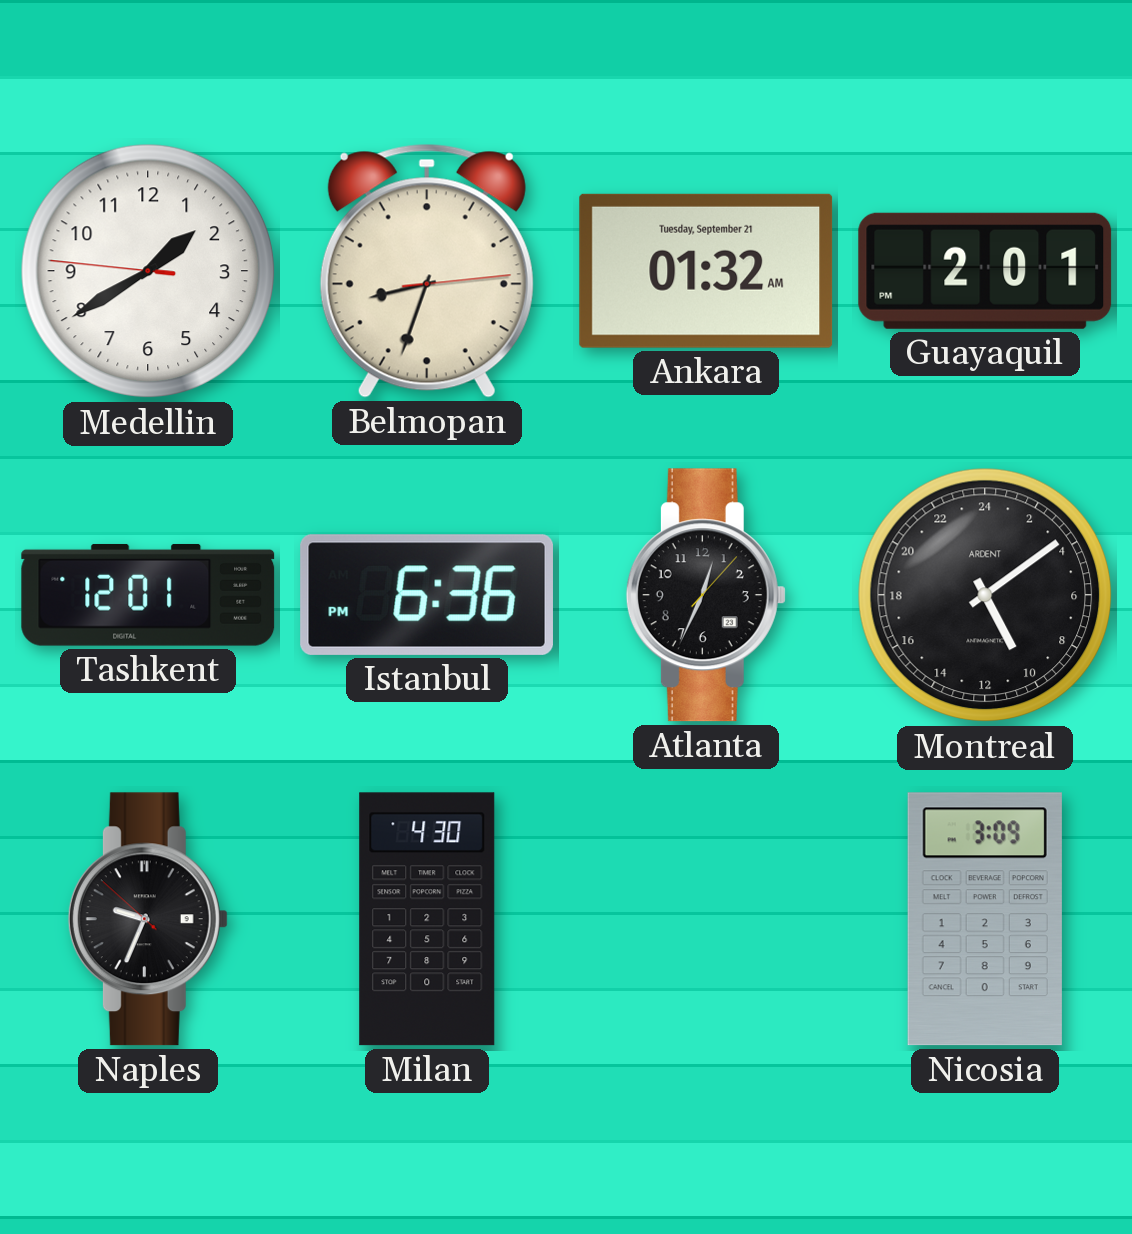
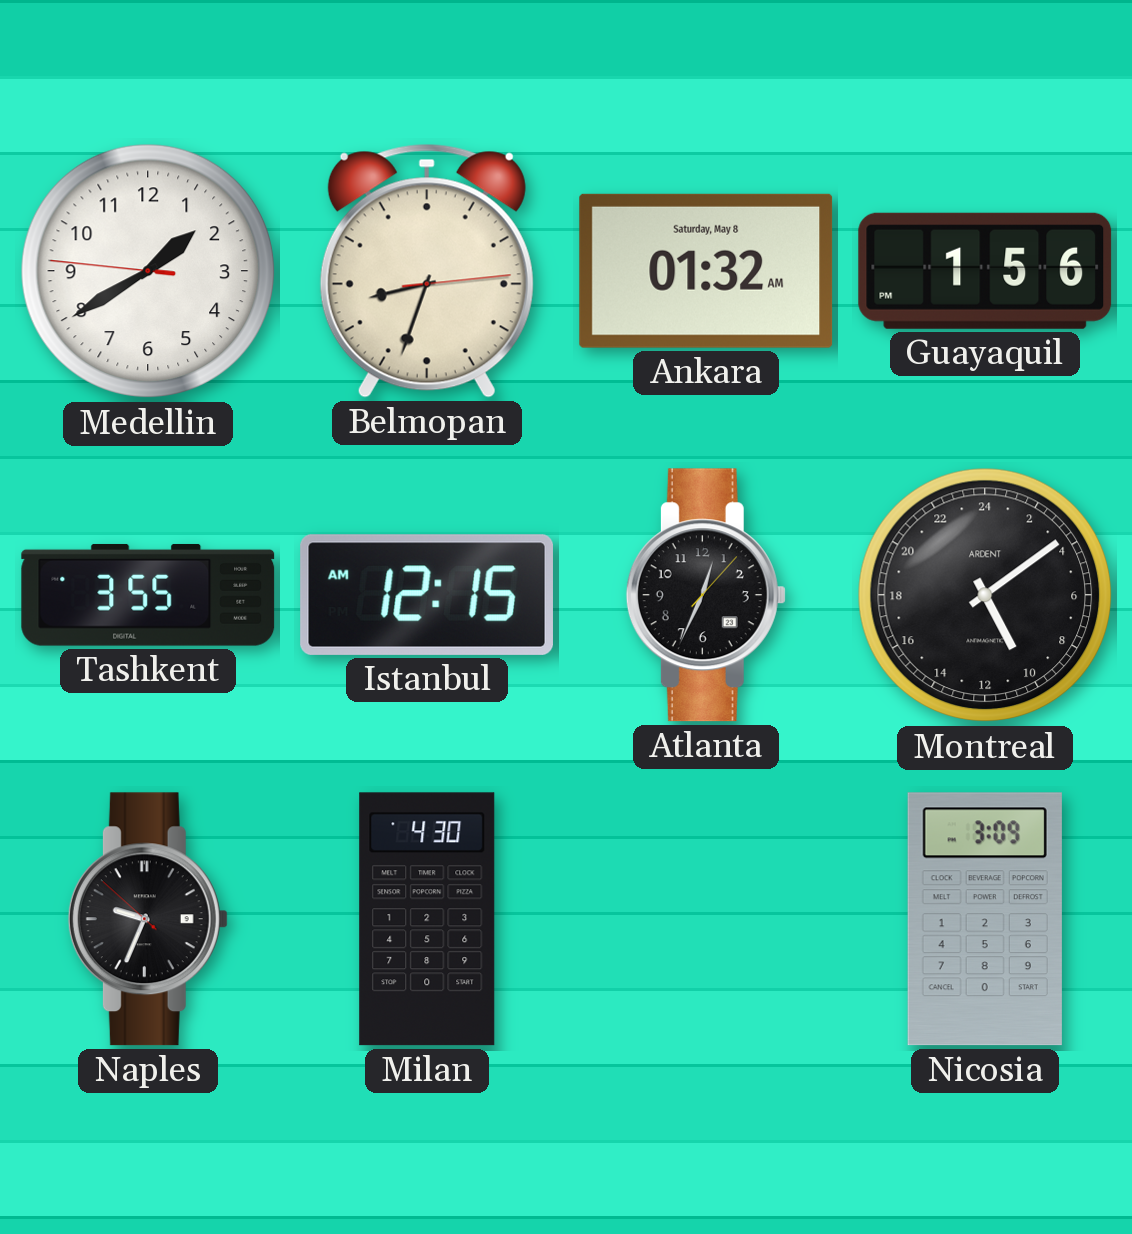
Ankara date: Tuesday, September 21 -> Saturday, May 8
Guayaquil: 2:01 -> 1:56
Tashkent: 12:01 -> 3:55
Istanbul: 6:36 -> 12:15
